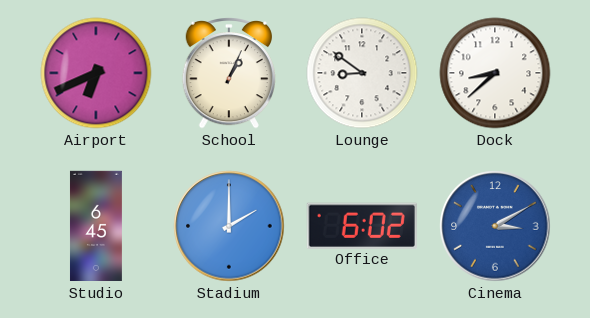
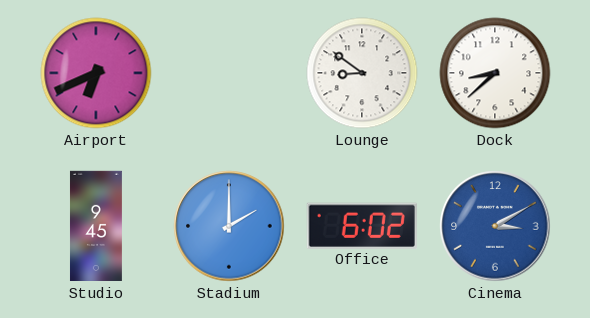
School: 1:04 -> none
Studio: 6:45 -> 9:45
